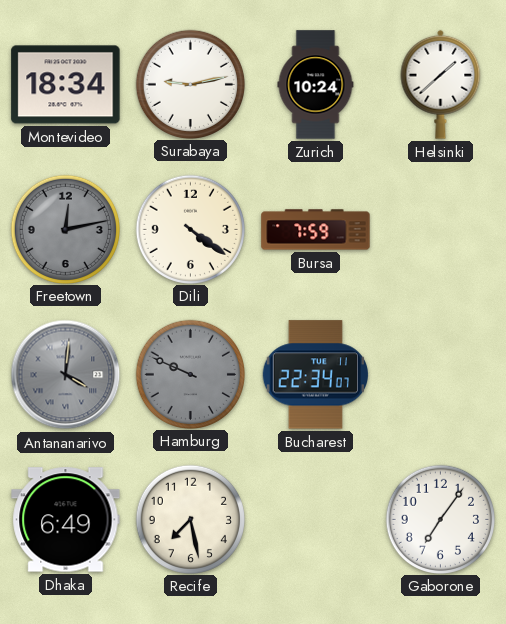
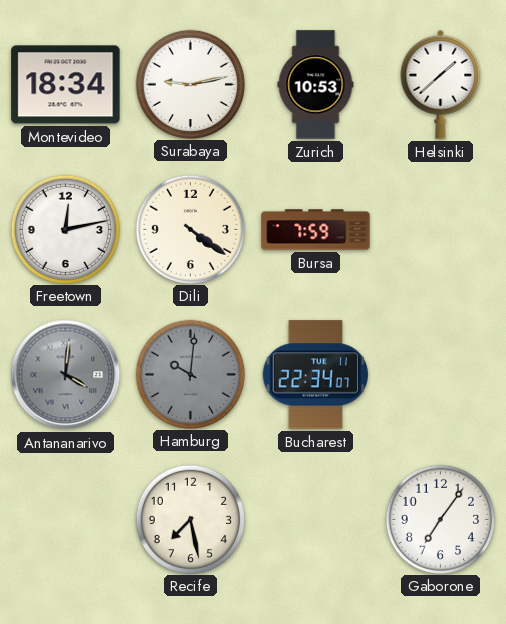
Zurich: 10:24 -> 10:53
Freetown dial: grey -> white
Hamburg: 9:49 -> 10:01
Dhaka: 6:49 -> none
